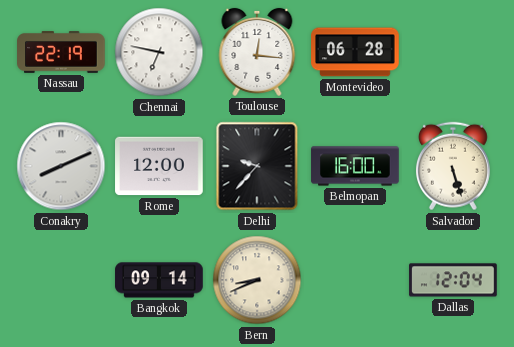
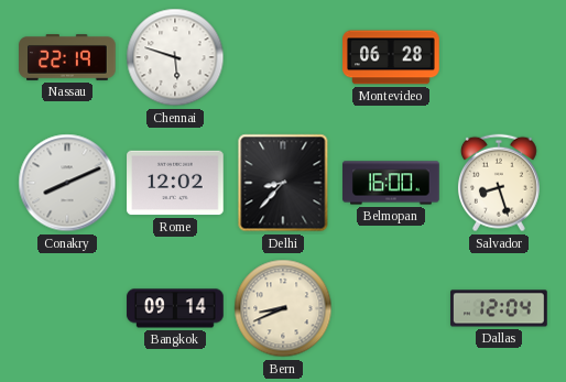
Chennai: 6:47 -> 5:48
Toulouse: 12:16 -> none
Rome: 12:00 -> 12:02
Delhi: 9:37 -> 8:37
Salvador: 5:27 -> 8:27
